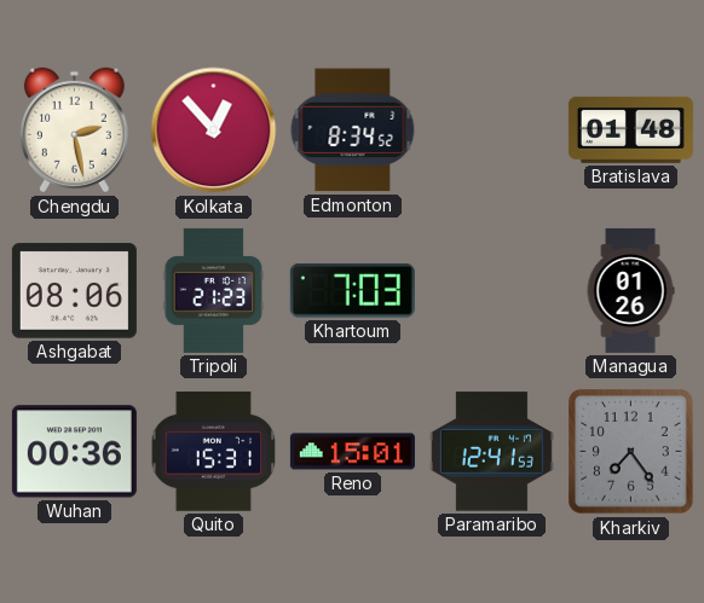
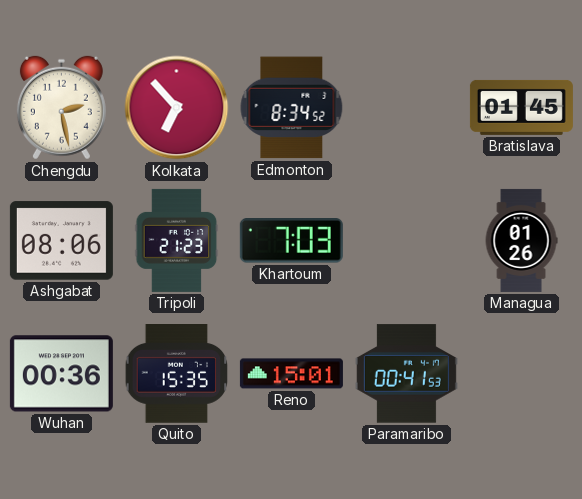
Kolkata: 12:53 -> 6:53
Bratislava: 01:48 -> 01:45
Quito: 15:31 -> 15:35
Paramaribo: 12:41 -> 00:41
Kharkiv: 7:24 -> none
